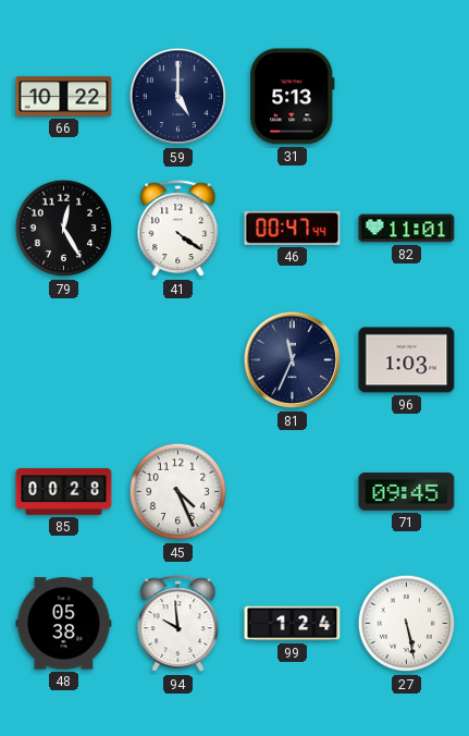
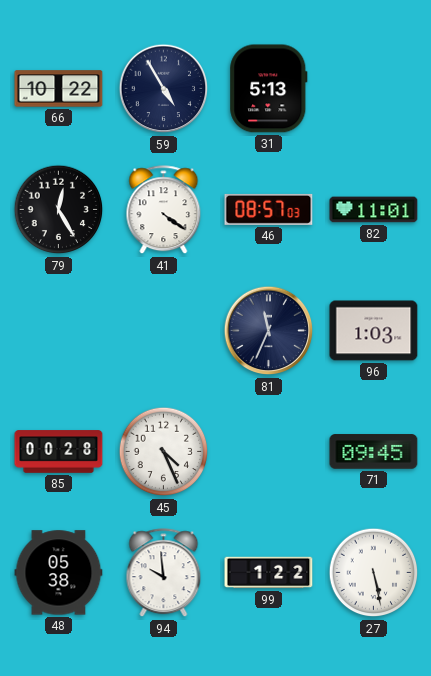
59: 5:00 -> 4:55
46: 00:47 -> 08:57
99: 1:24 -> 1:22
